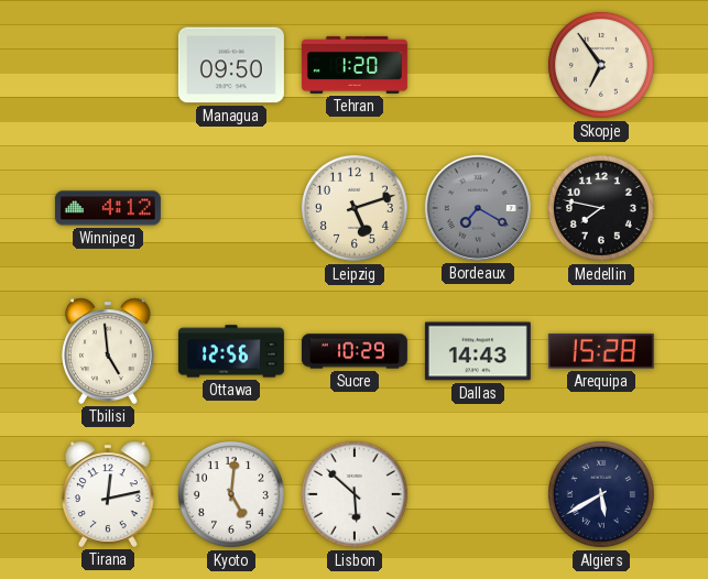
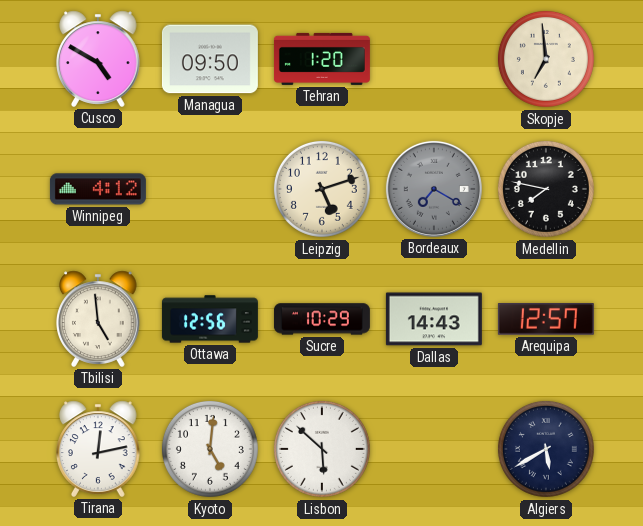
Cusco: none -> 4:50
Skopje: 6:54 -> 6:59
Arequipa: 15:28 -> 12:57
